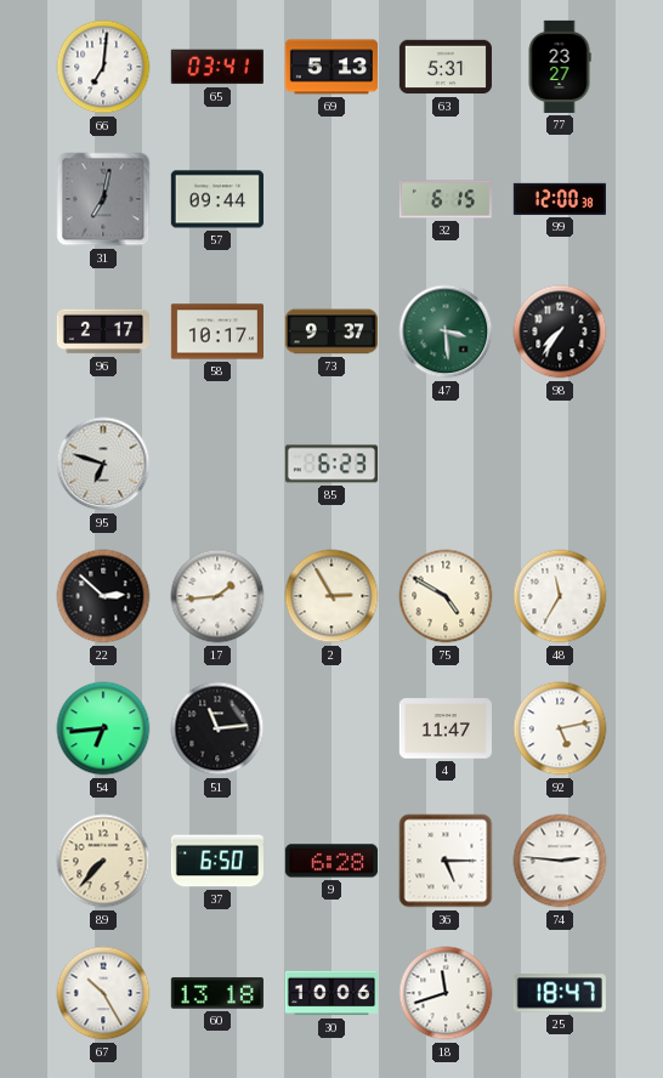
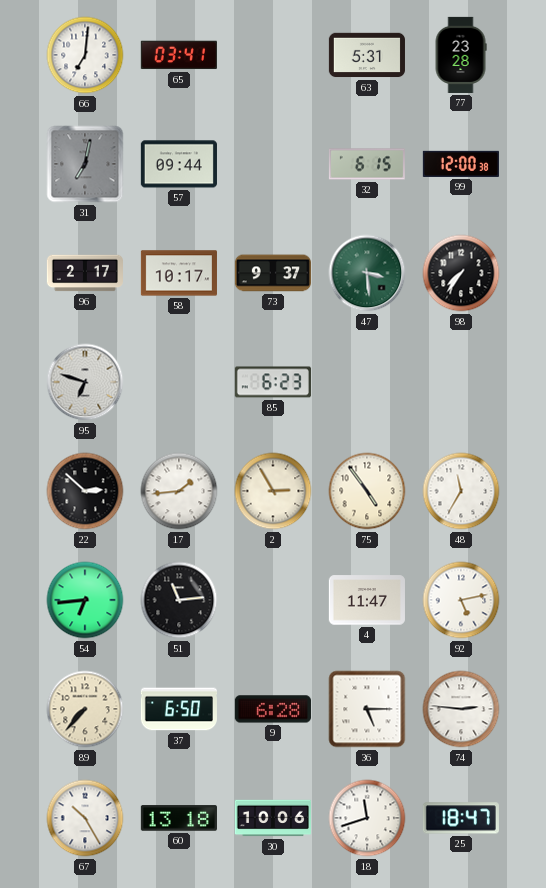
69: 5:13 -> none
77: 23:27 -> 23:28
75: 4:50 -> 4:54
